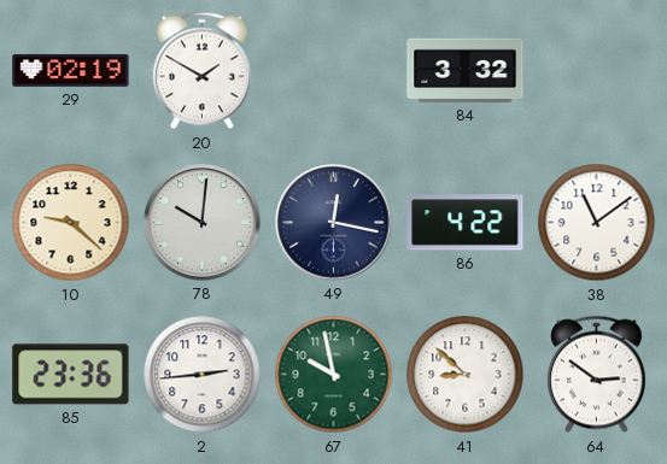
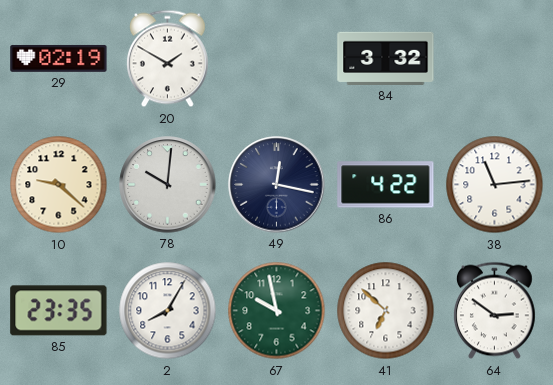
38: 11:09 -> 11:14
85: 23:36 -> 23:35
2: 2:44 -> 8:05
41: 8:52 -> 6:52
